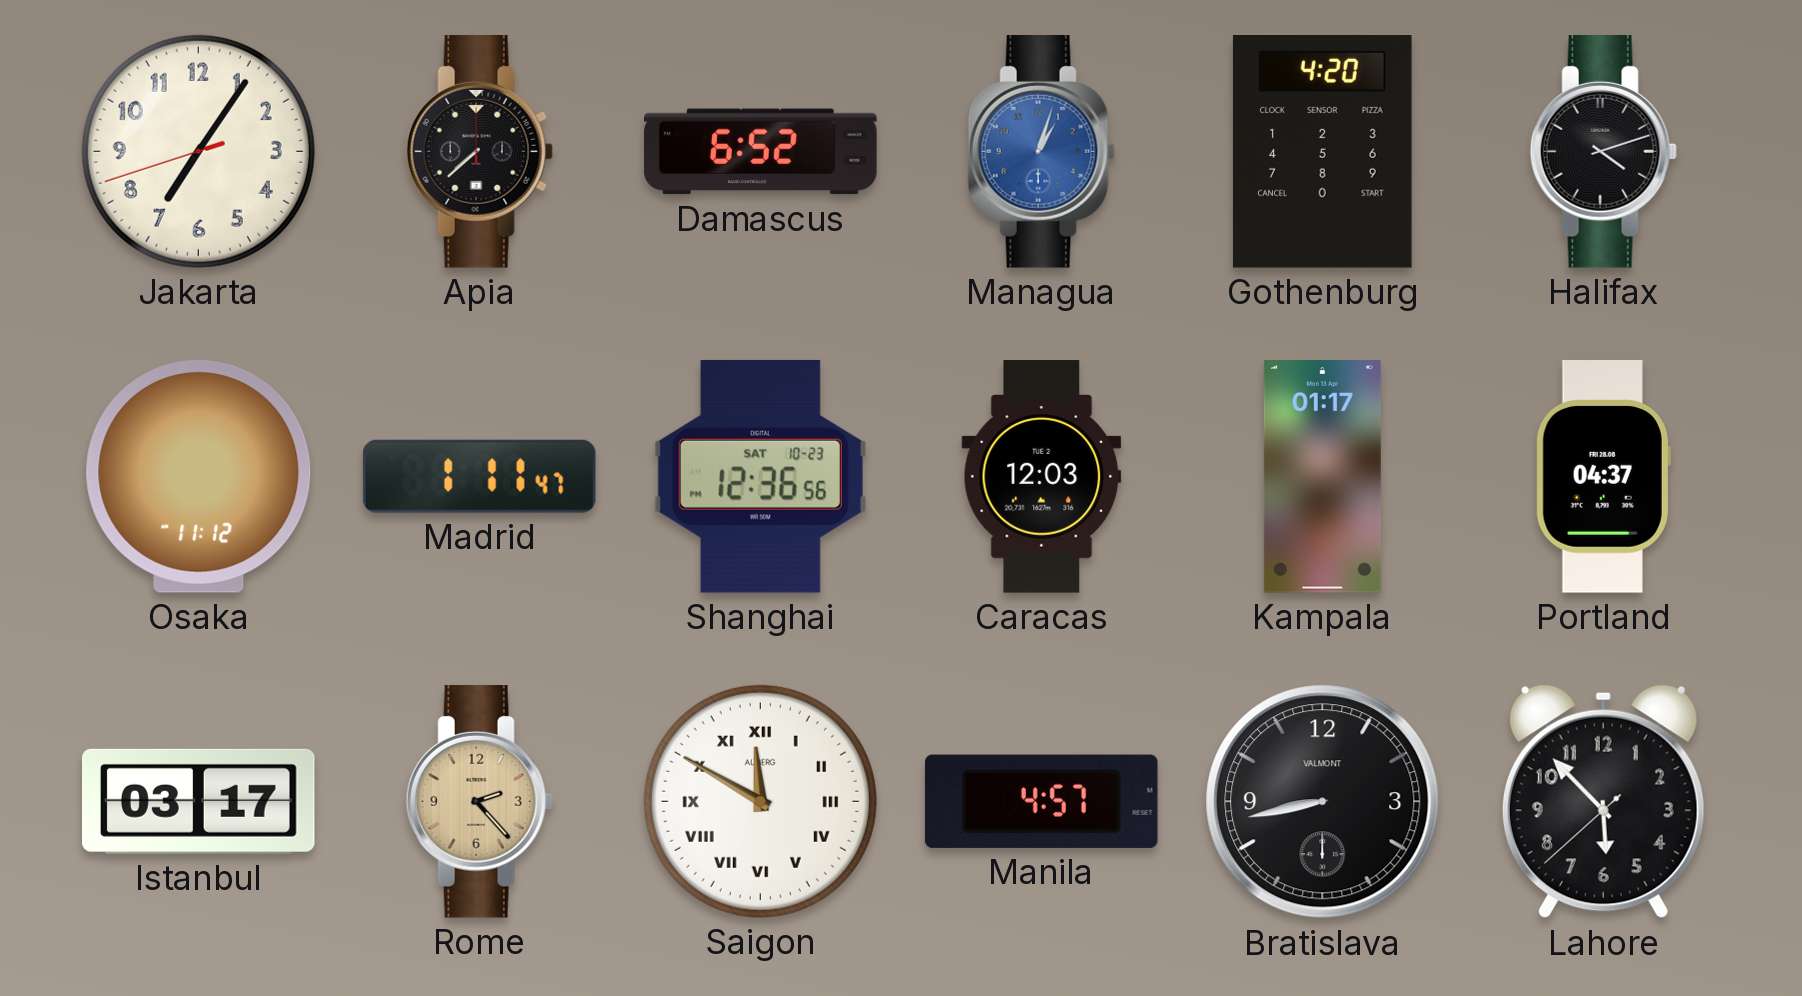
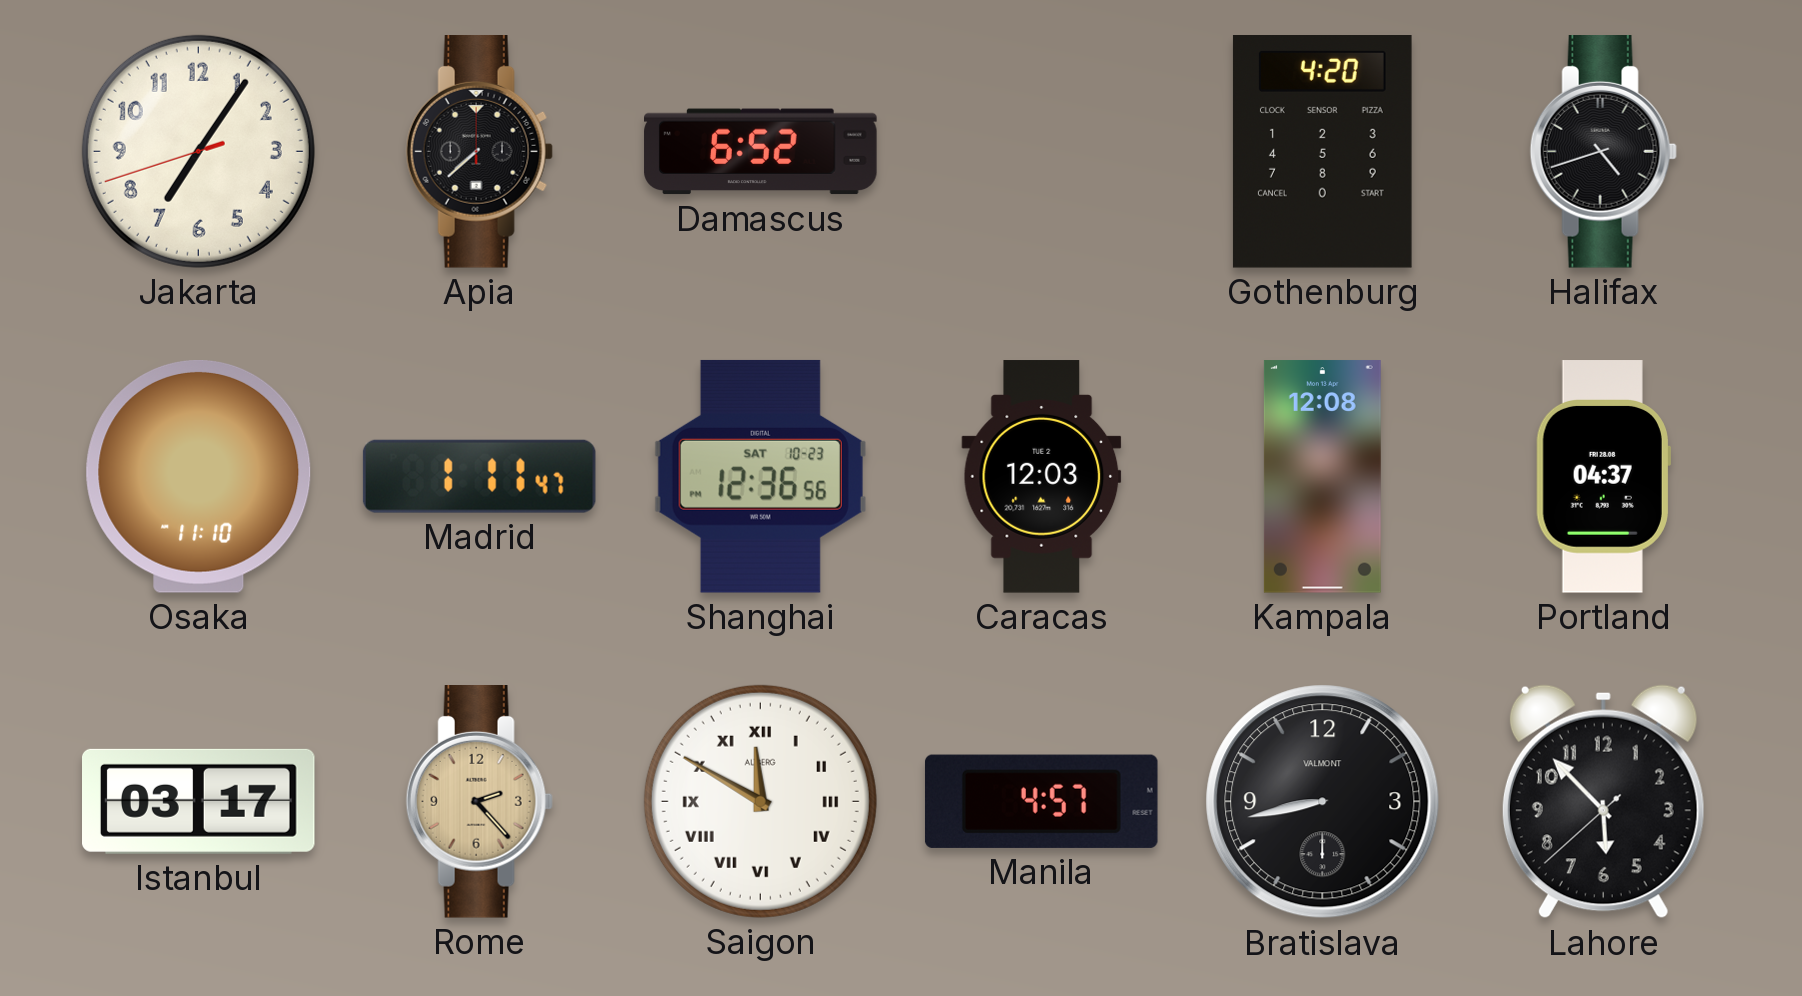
Managua: 1:03 -> none
Halifax: 4:12 -> 4:42
Osaka: 11:12 -> 11:10
Kampala: 01:17 -> 12:08
